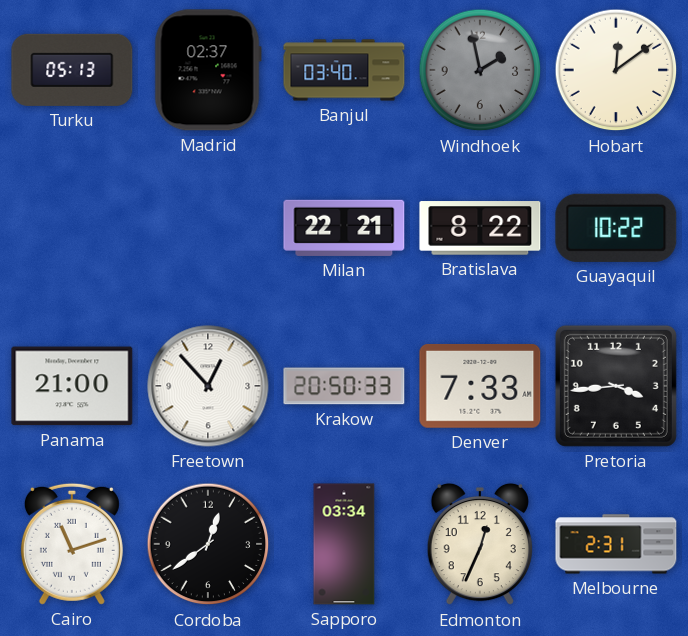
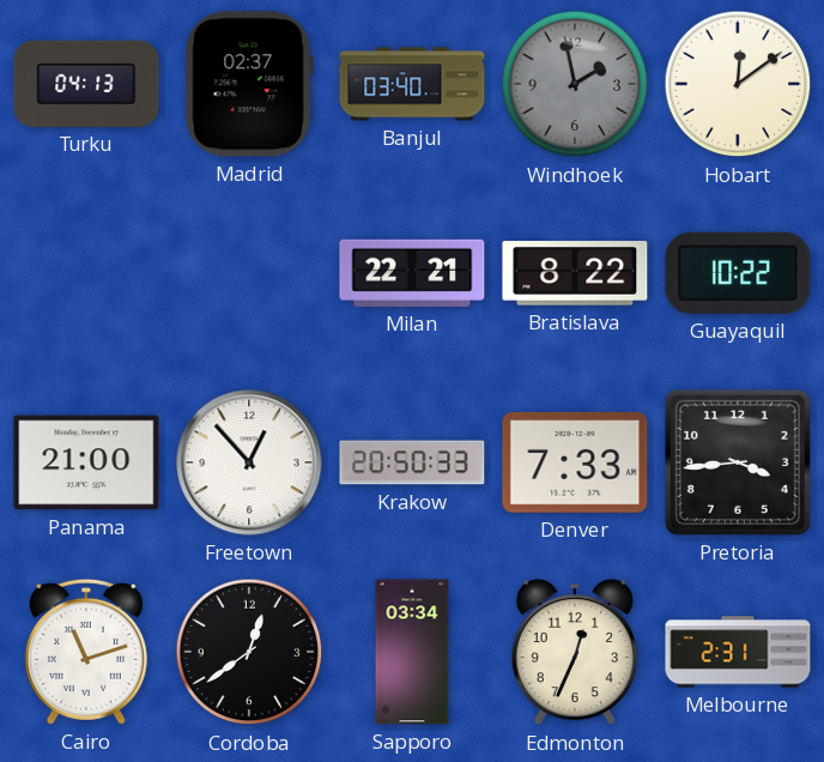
Turku: 05:13 -> 04:13
